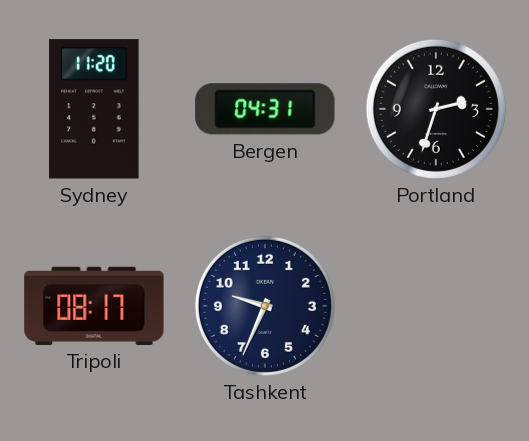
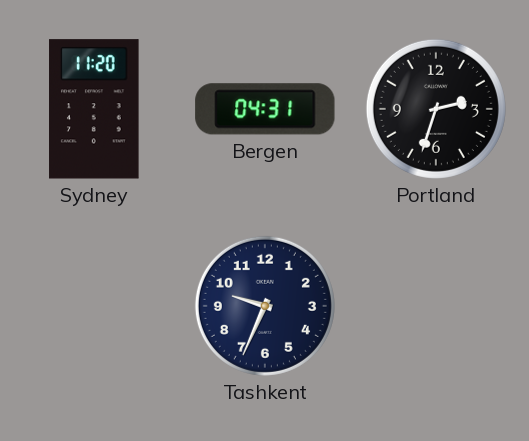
Tripoli: 08:17 -> none
